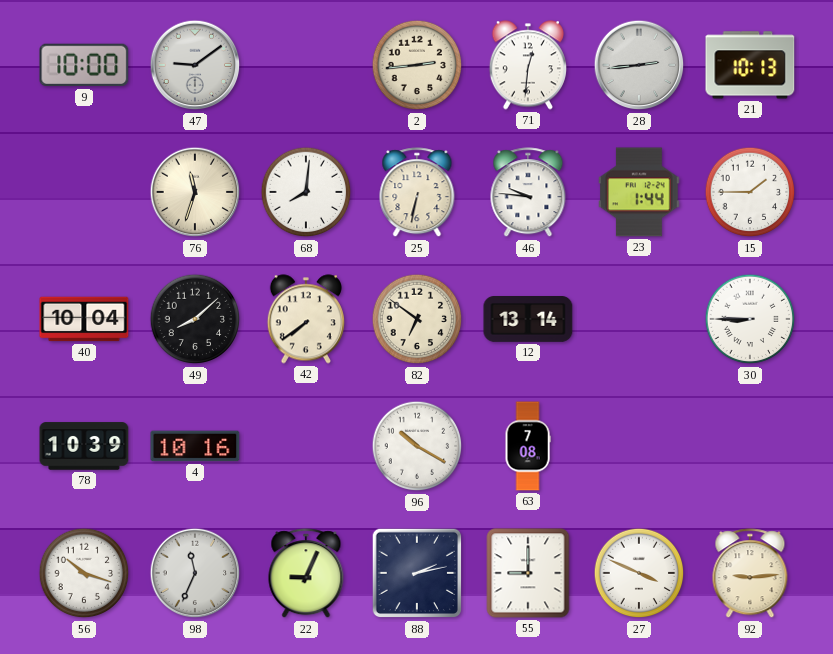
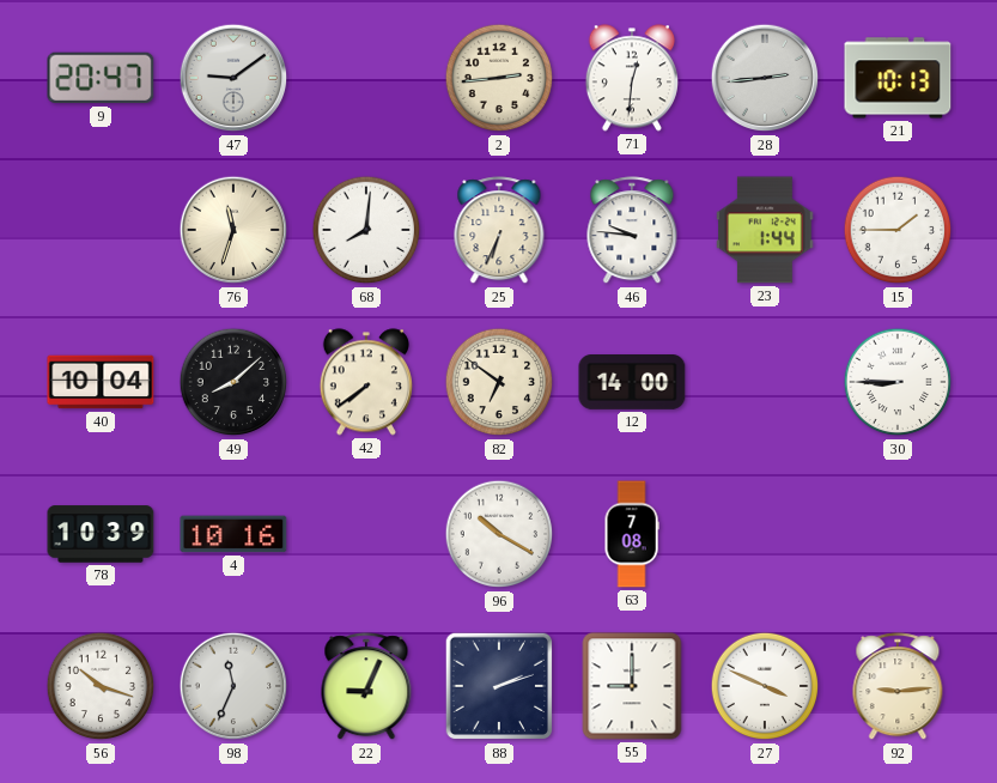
9: 10:00 -> 20:47
25: 6:32 -> 6:34
12: 13:14 -> 14:00
88: 2:13 -> 2:12
